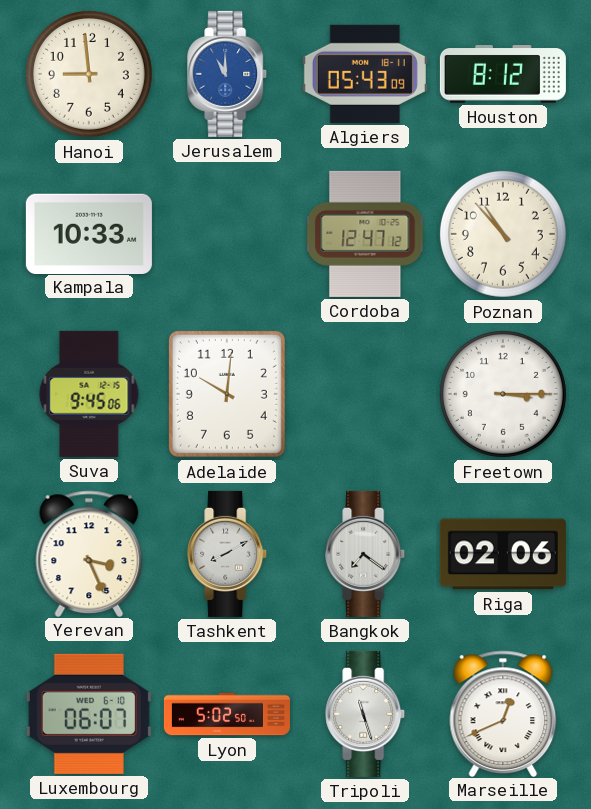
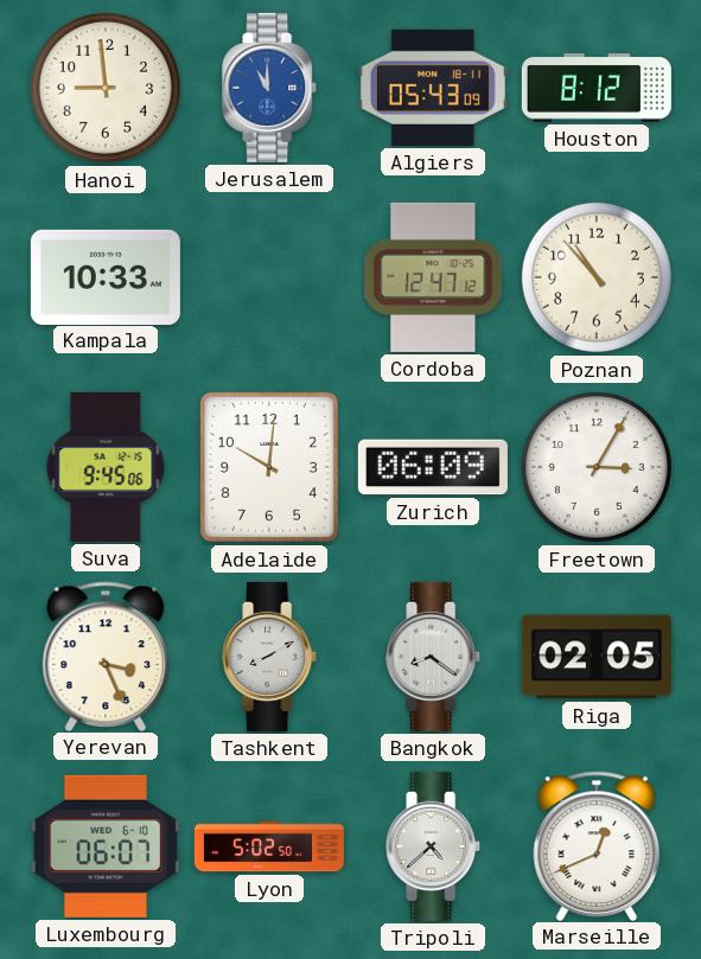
Zurich: none -> 06:09
Freetown: 3:15 -> 3:05
Bangkok: 7:21 -> 8:21
Riga: 02:06 -> 02:05
Tripoli: 11:27 -> 4:38
